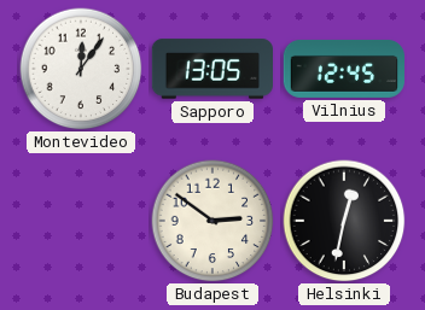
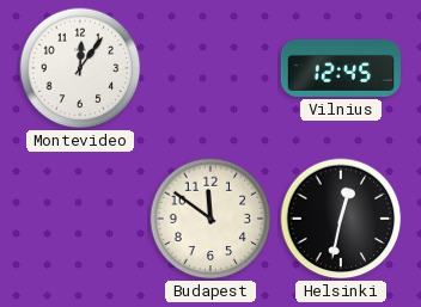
Sapporo: 13:05 -> none
Budapest: 2:51 -> 11:51
